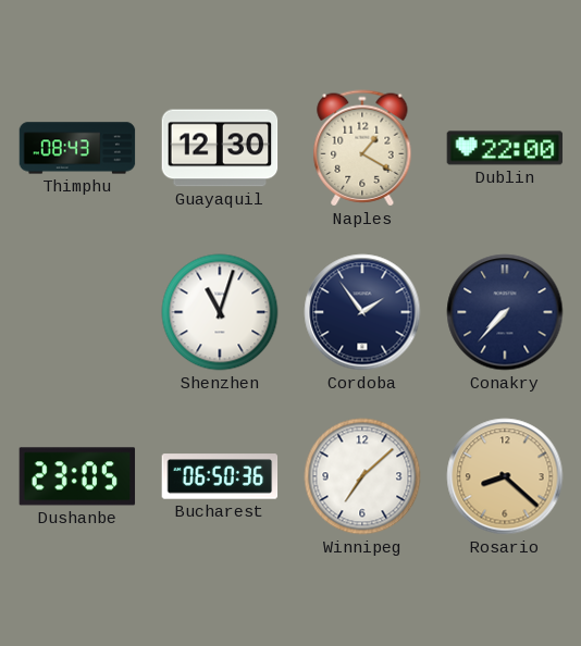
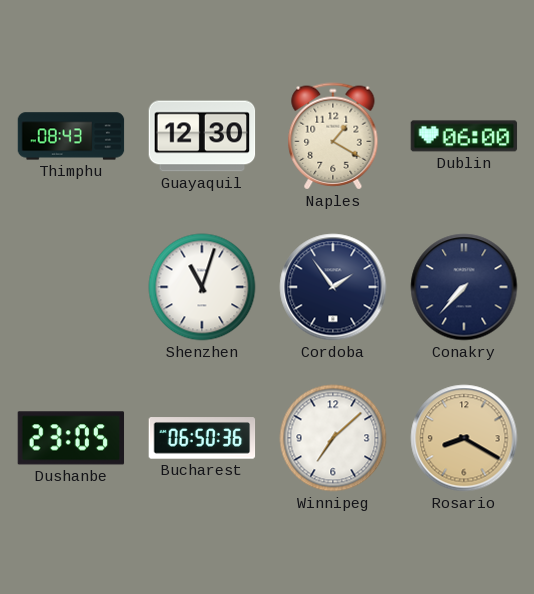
Dublin: 22:00 -> 06:00
Rosario: 8:22 -> 8:20
